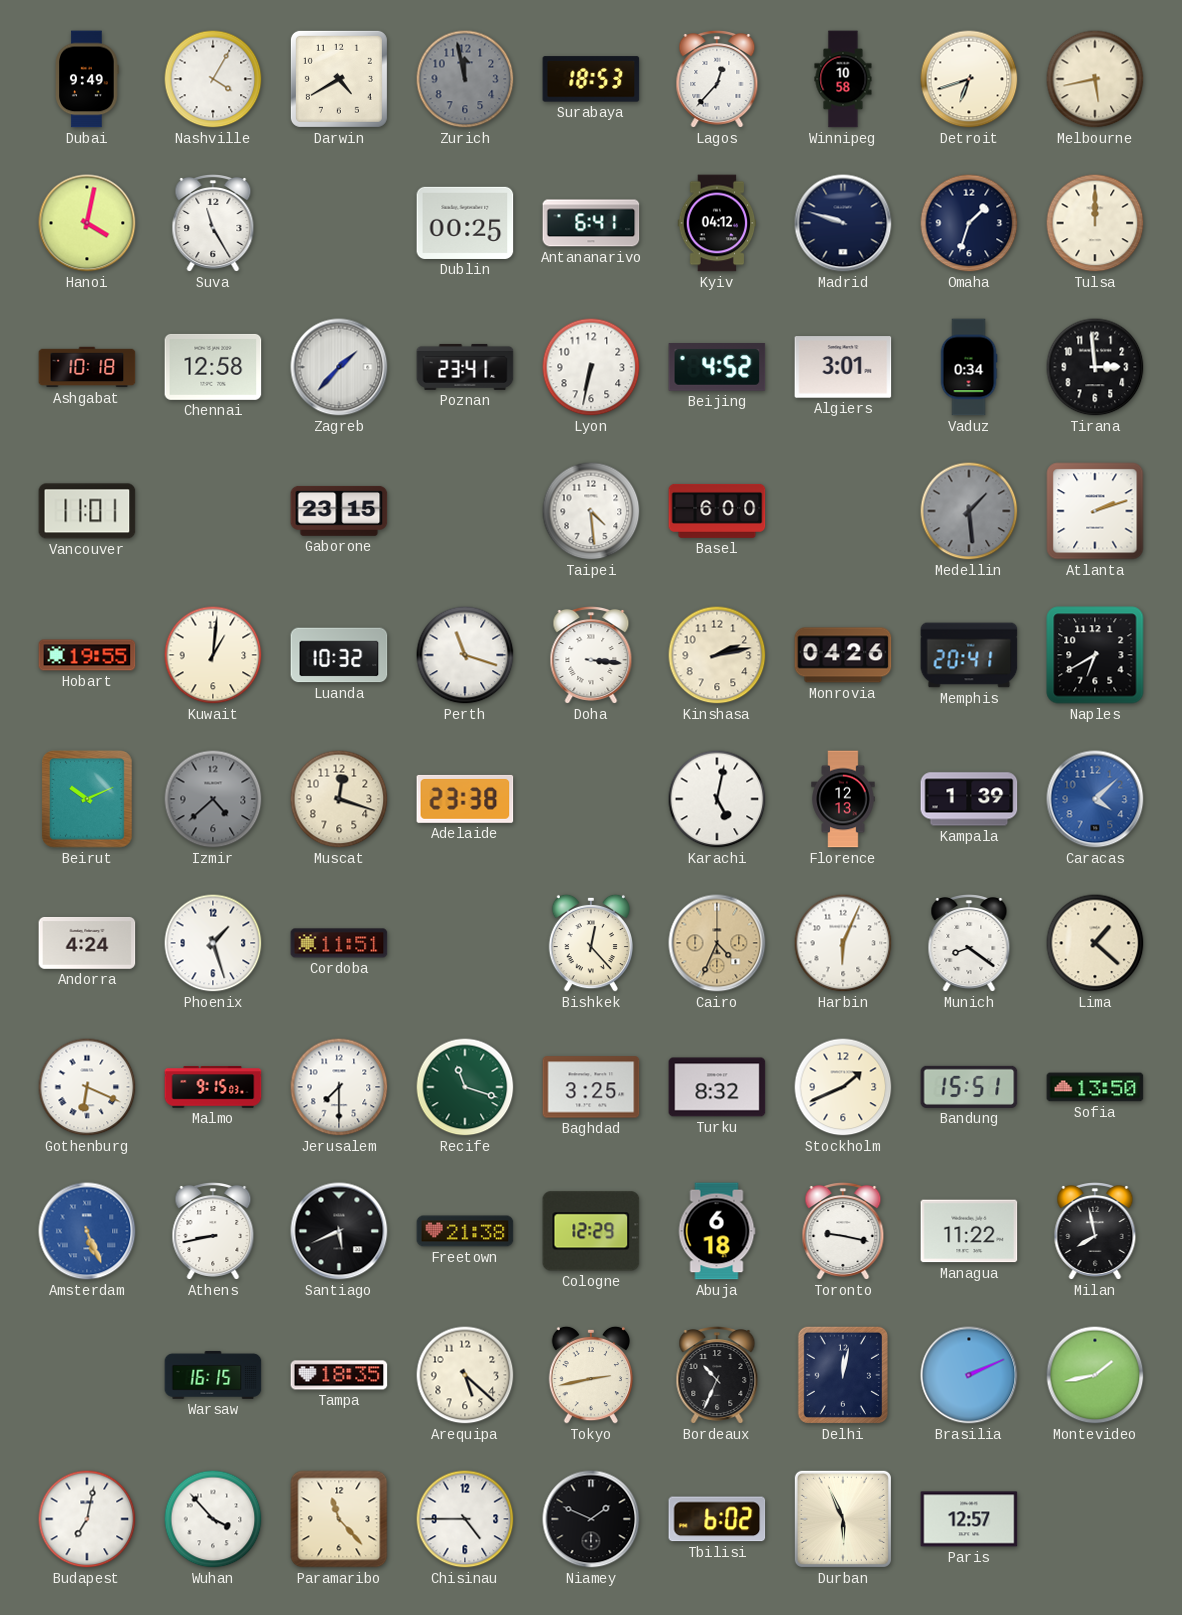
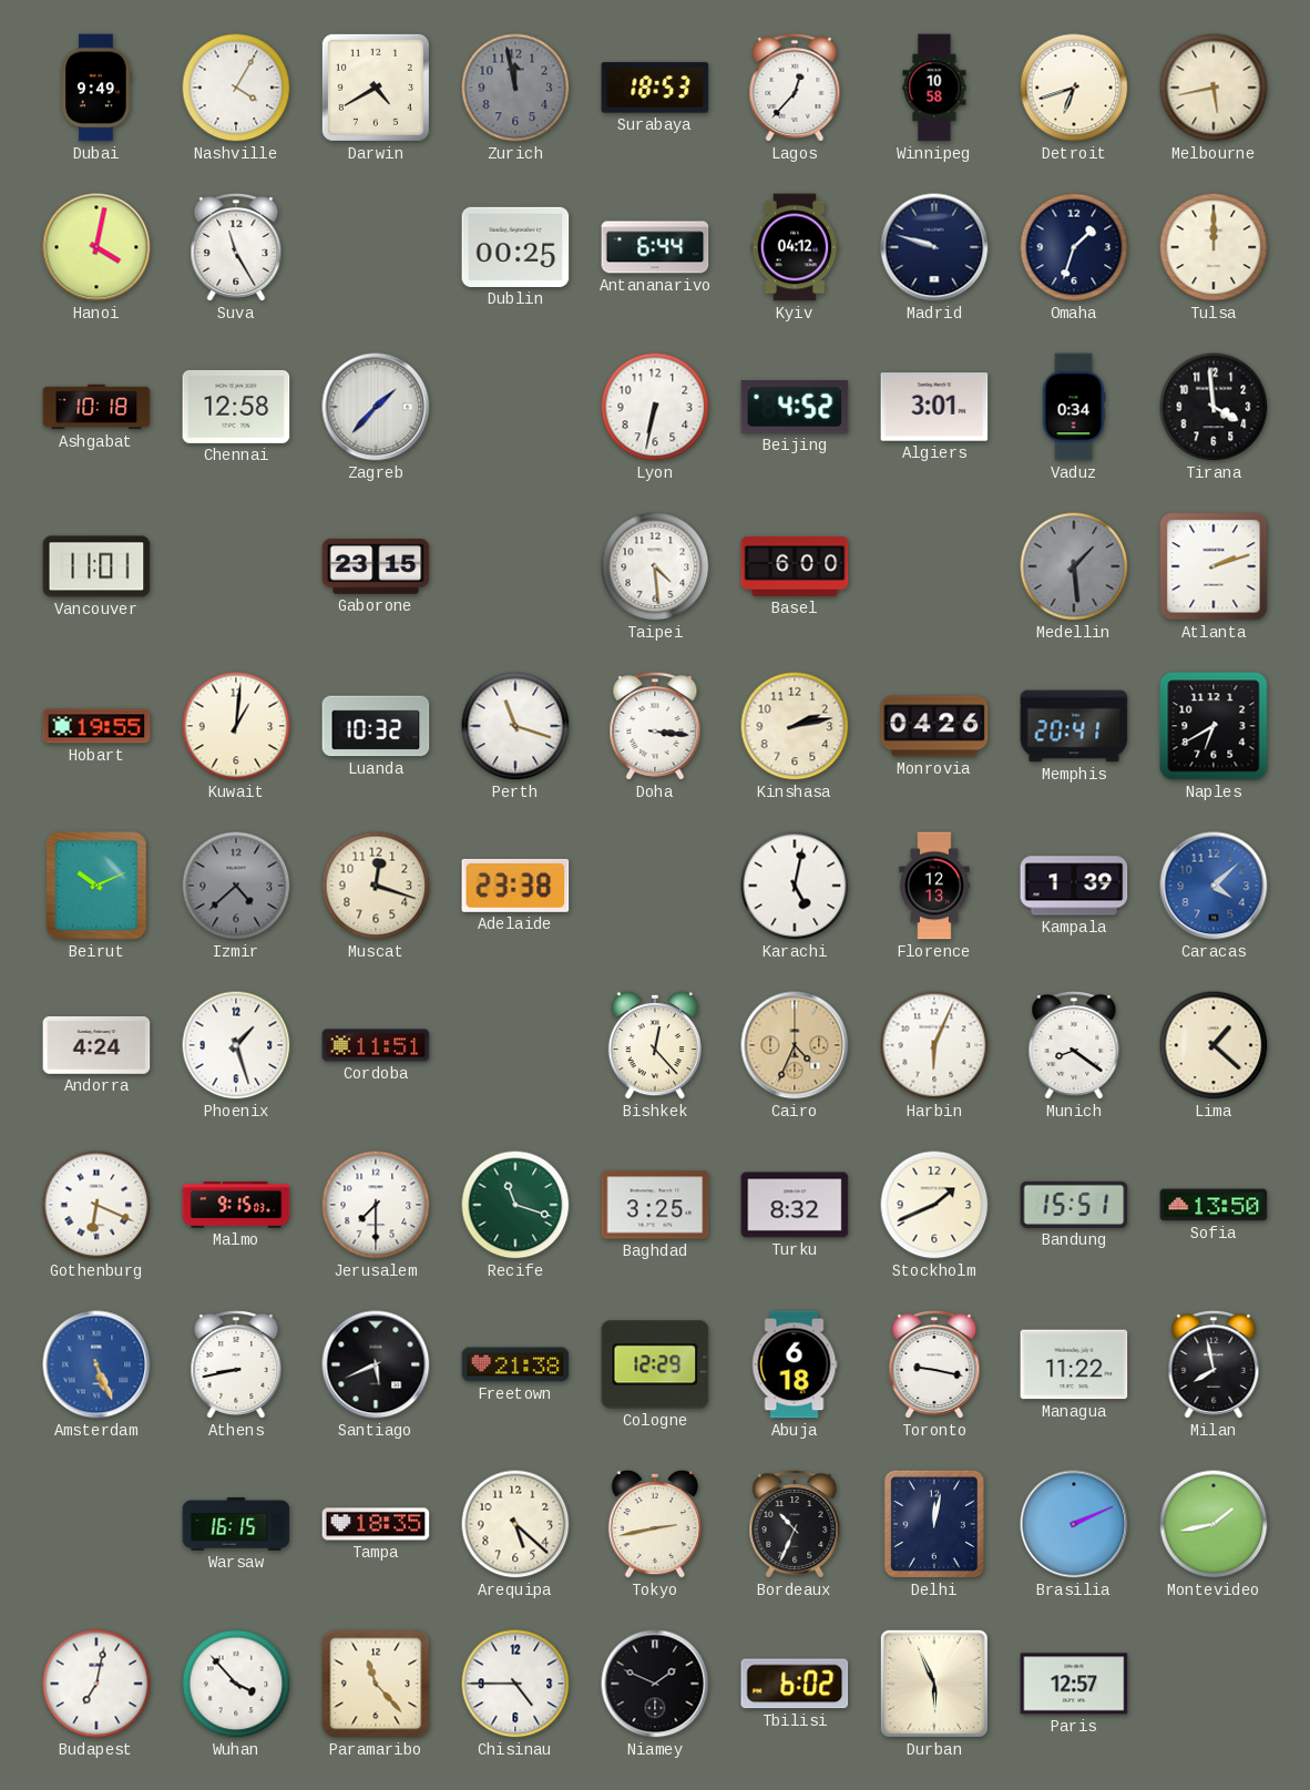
Antananarivo: 6:41 -> 6:44
Poznan: 23:41 -> none
Tirana: 2:59 -> 3:59
